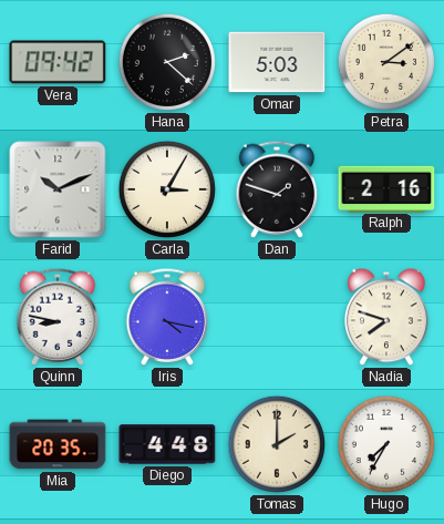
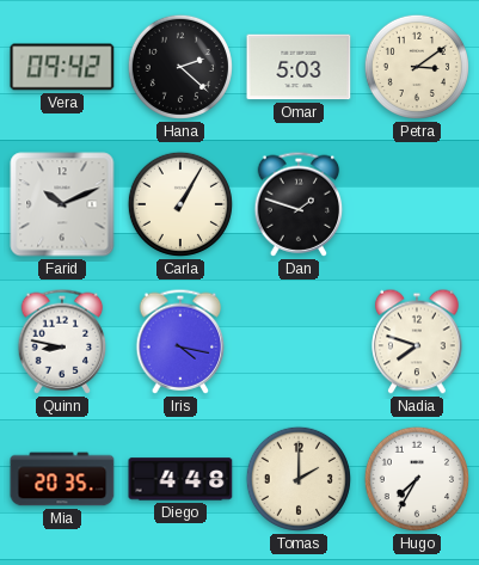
Carla: 3:05 -> 1:05
Ralph: 2:16 -> none
